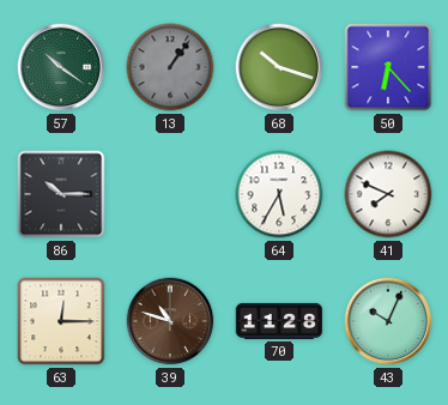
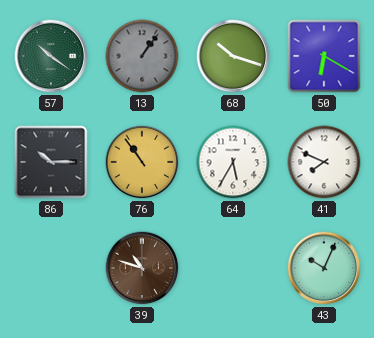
50: 6:23 -> 6:20
76: none -> 10:54
63: 12:15 -> none
70: 11:28 -> none
